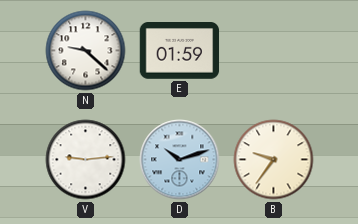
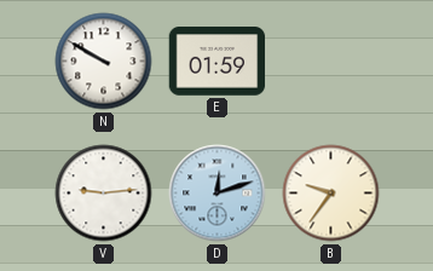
N: 9:22 -> 9:50
D: 10:12 -> 12:12
